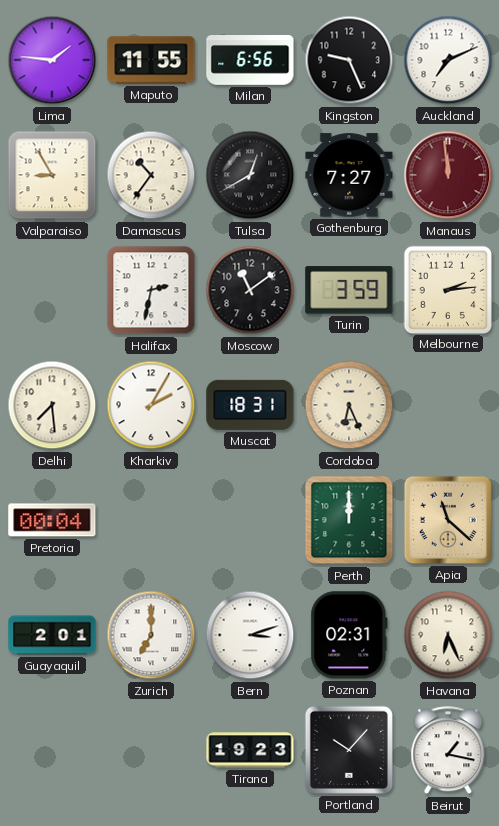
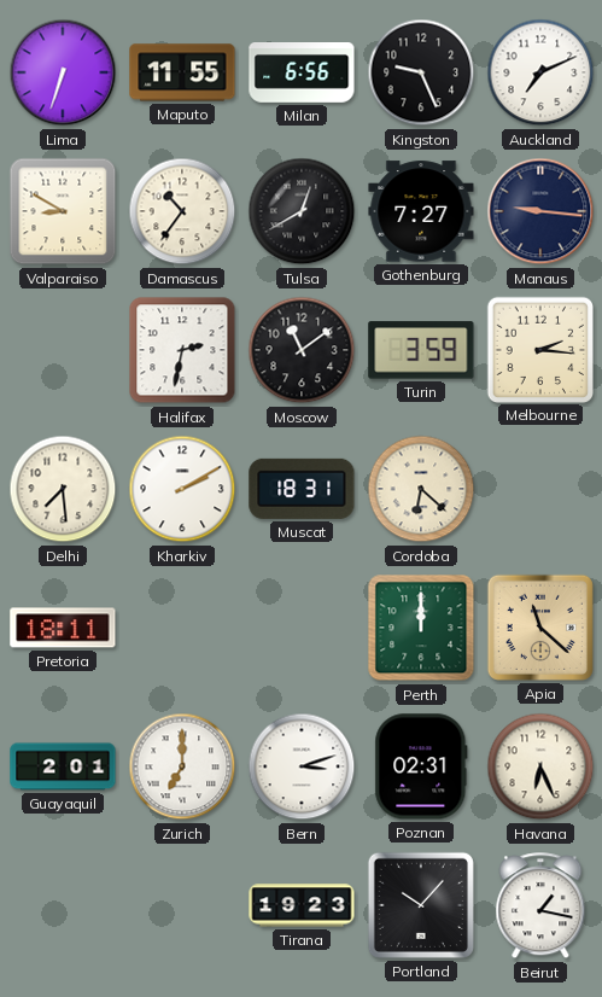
Lima: 1:46 -> 6:33
Valparaiso: 8:55 -> 8:50
Manaus: 11:59 -> 9:16
Manaus dial: burgundy -> navy
Melbourne: 2:14 -> 2:16
Kharkiv: 2:05 -> 2:10
Cordoba: 6:26 -> 6:22
Pretoria: 00:04 -> 18:11
